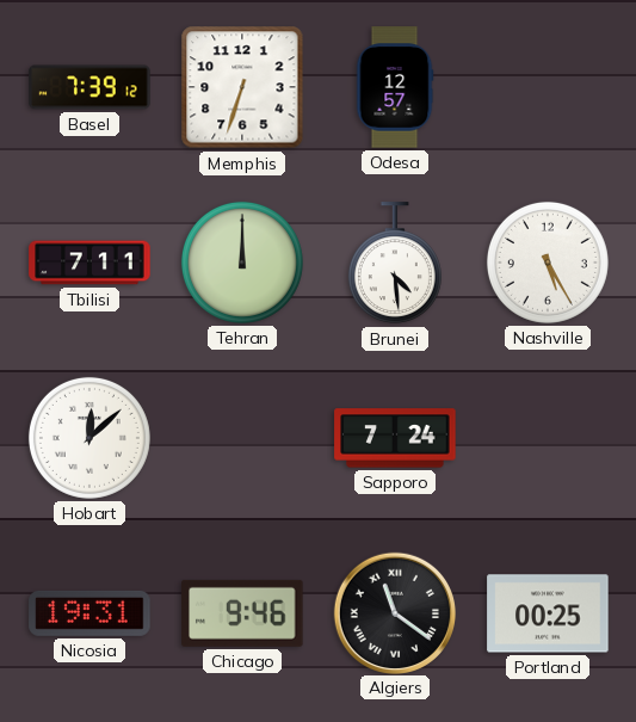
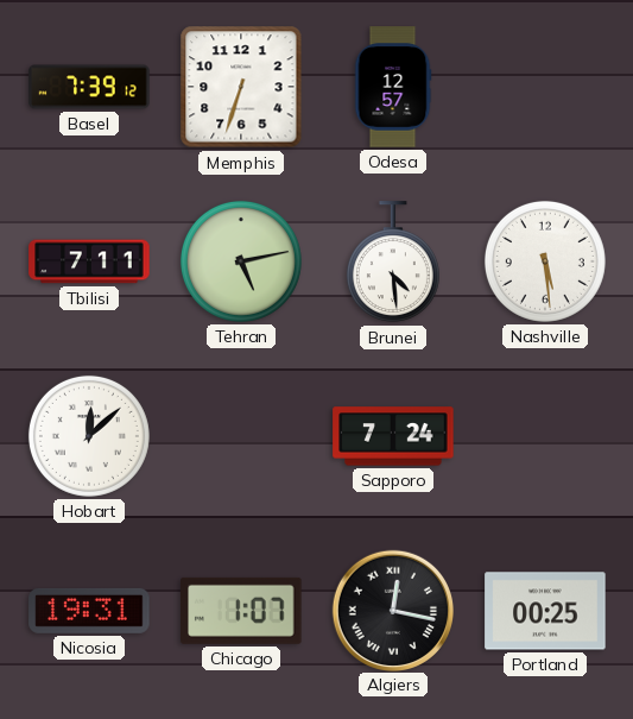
Tehran: 12:00 -> 5:13
Nashville: 5:25 -> 5:29
Chicago: 9:46 -> 1:07
Algiers: 11:21 -> 12:17
